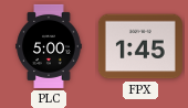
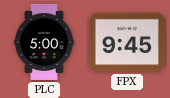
FPX: 1:45 -> 9:45
